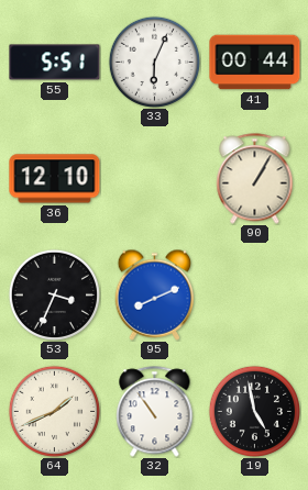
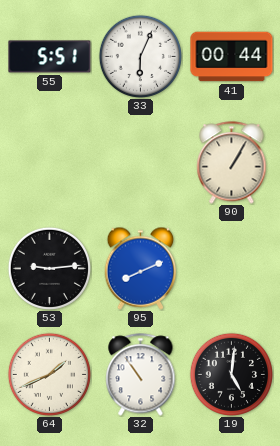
36: 12:10 -> none
53: 3:34 -> 9:14
19: 4:58 -> 5:01
